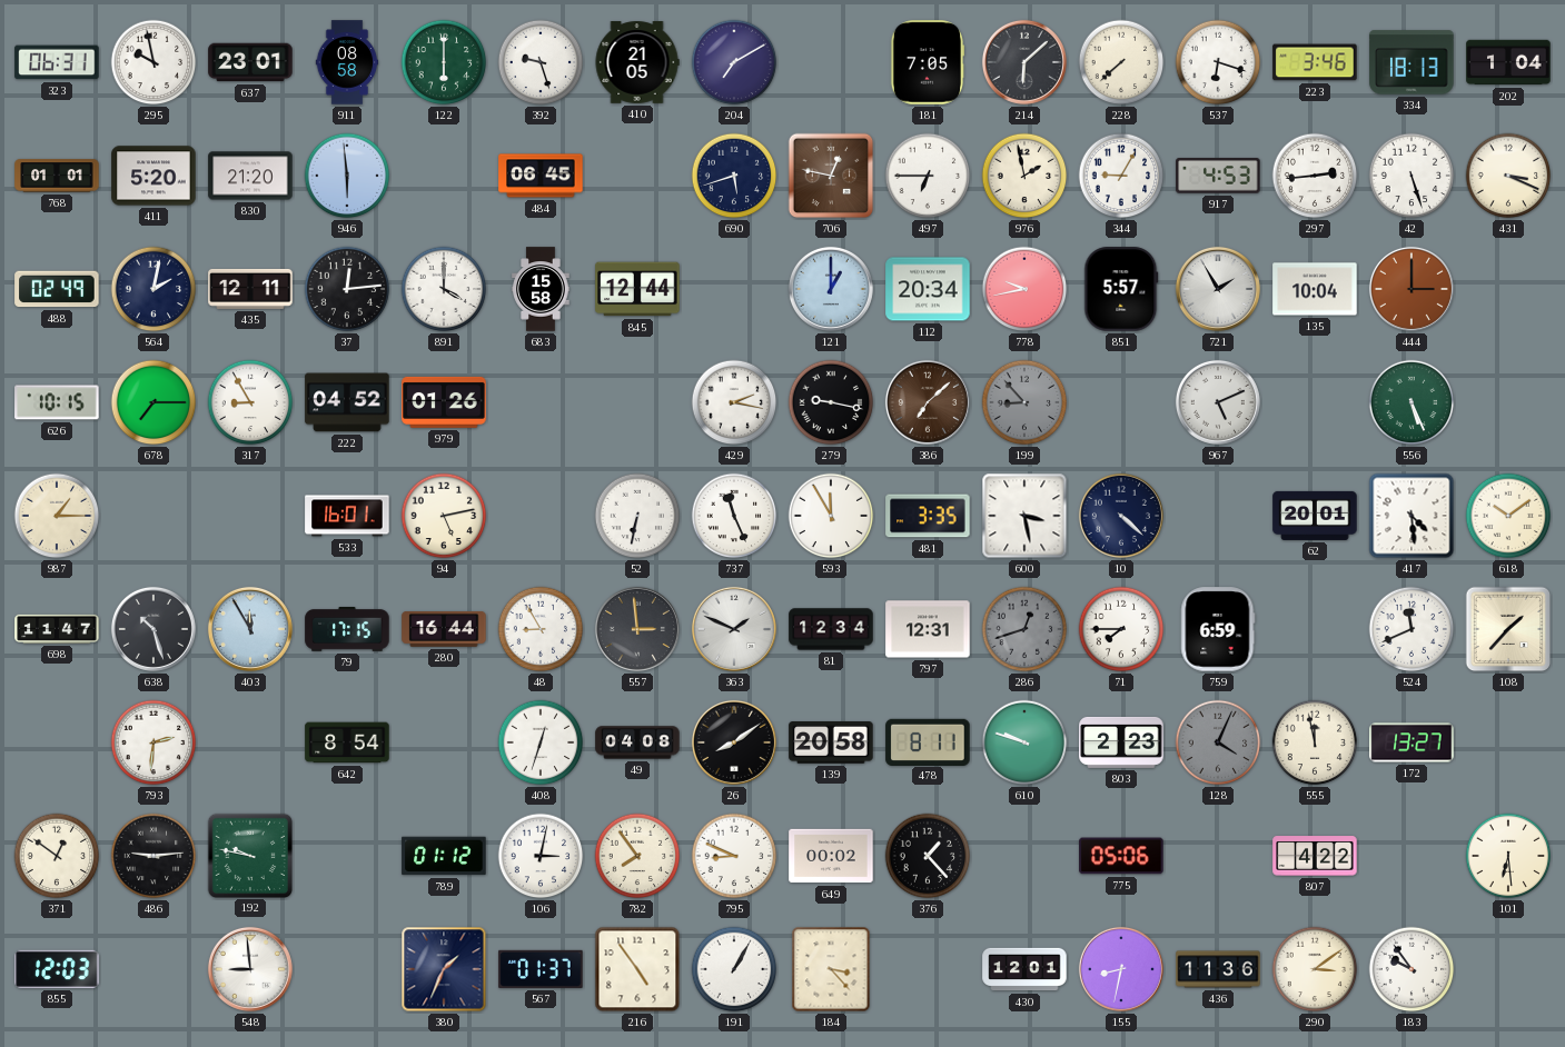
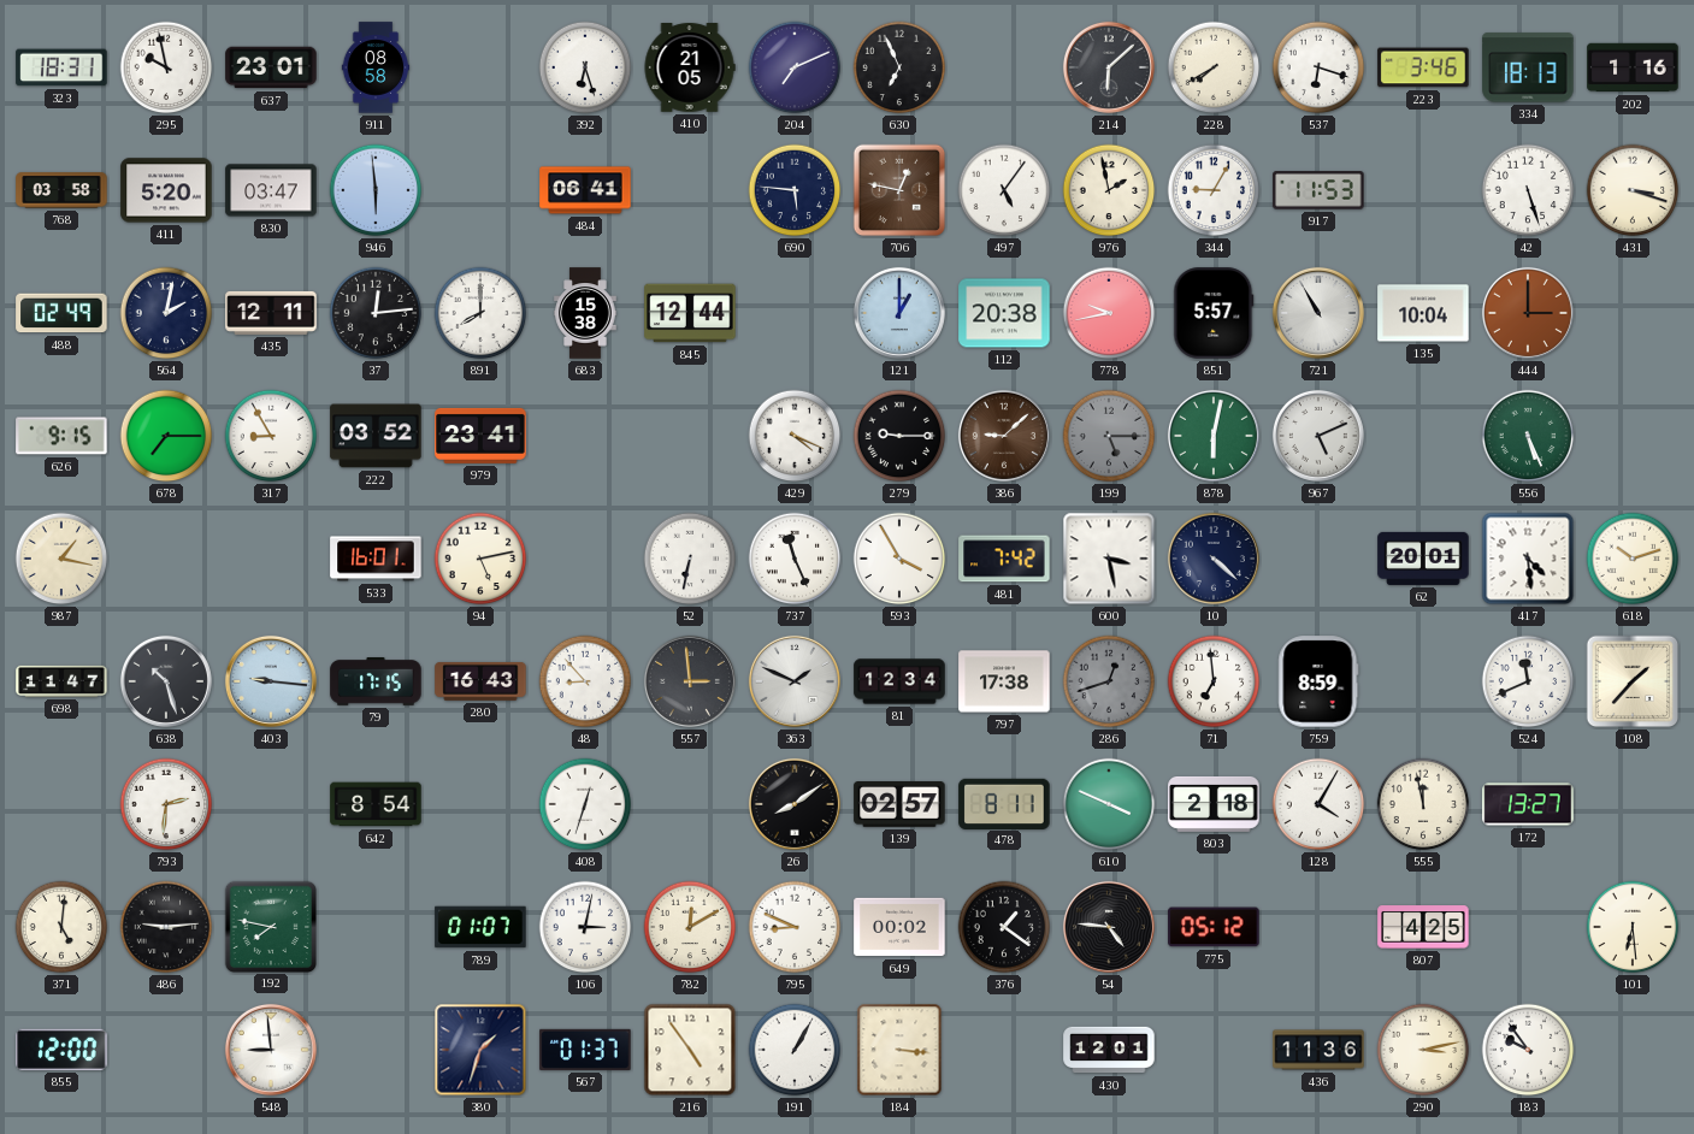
323: 06:31 -> 18:31
122: 6:00 -> none
392: 9:27 -> 6:27
204: 7:10 -> 7:11
630: none -> 6:56
181: 7:05 -> none
228: 7:38 -> 7:40
202: 1:04 -> 1:16
768: 01:01 -> 03:58
830: 21:20 -> 03:47
484: 06:45 -> 06:41
690: 5:42 -> 5:46
497: 6:45 -> 5:06
917: 4:53 -> 11:53
297: 2:44 -> none
431: 3:19 -> 3:18
891: 4:00 -> 8:00
683: 15:58 -> 15:38
112: 20:34 -> 20:38
721: 1:55 -> 10:55
626: 10:15 -> 9:15
222: 04:52 -> 03:52
979: 01:26 -> 23:41
429: 2:17 -> 4:19
279: 9:17 -> 9:15
386: 7:08 -> 9:08
199: 8:53 -> 5:15
878: none -> 6:02
987: 1:15 -> 1:17
593: 11:55 -> 3:55
481: 3:35 -> 7:42
618: 10:09 -> 10:12
403: 11:55 -> 9:16
280: 16:44 -> 16:43
48: 8:55 -> 8:53
797: 12:31 -> 17:38
71: 7:45 -> 6:59
759: 6:59 -> 8:59
49: 04:08 -> none
139: 20:58 -> 02:57
610: 9:48 -> 3:49
803: 2:23 -> 2:18
128: 4:04 -> 4:05
128 dial: grey -> white
371: 12:51 -> 5:01
192: 9:47 -> 7:47
789: 01:12 -> 01:07
782: 7:54 -> 12:10
376: 1:23 -> 1:21
54: none -> 4:46
775: 05:06 -> 05:12
807: 4:22 -> 4:25
855: 12:03 -> 12:00
380: 1:34 -> 1:33
184: 3:23 -> 3:16
155: 8:32 -> none
290: 3:09 -> 3:13
